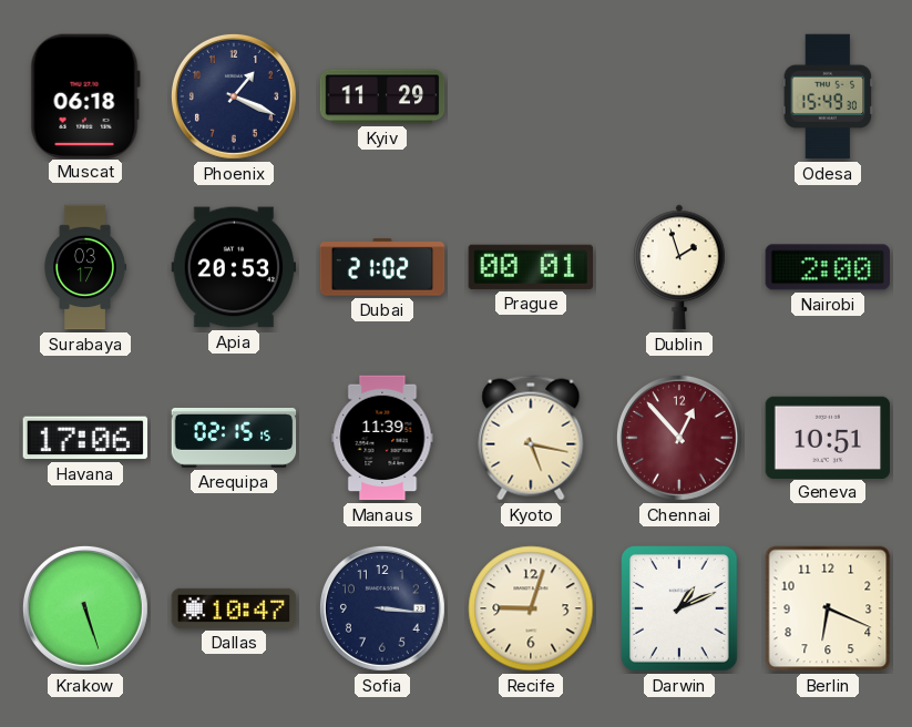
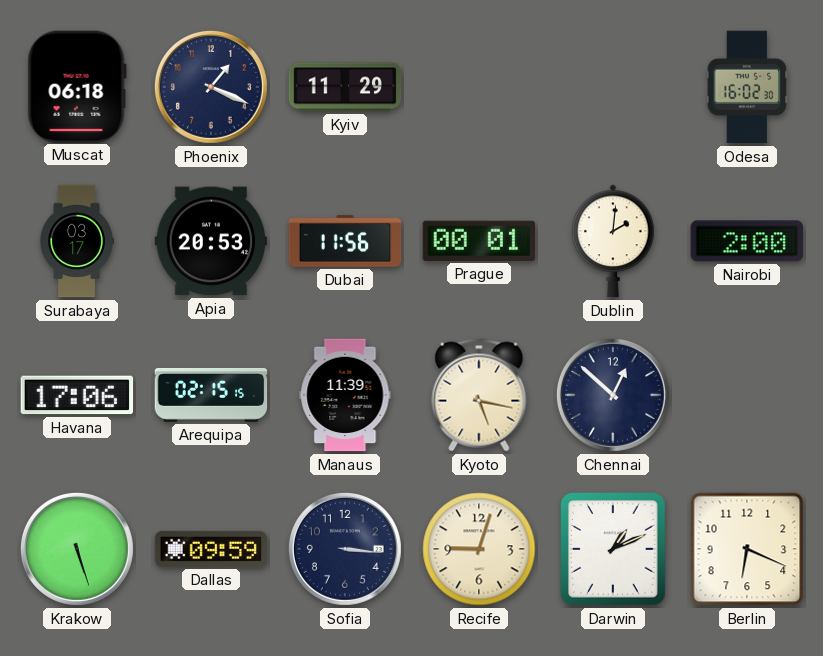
Odesa: 15:49 -> 16:02
Dubai: 21:02 -> 11:56
Dublin: 1:57 -> 2:01
Chennai: 12:53 -> 12:52
Chennai dial: burgundy -> navy
Geneva: 10:51 -> none
Dallas: 10:47 -> 09:59
